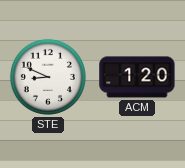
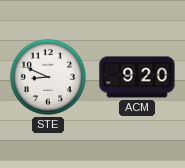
ACM: 1:20 -> 9:20
